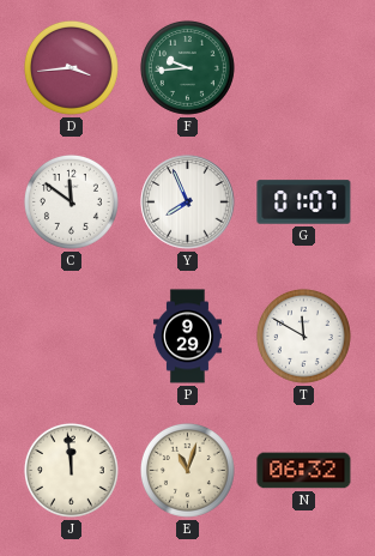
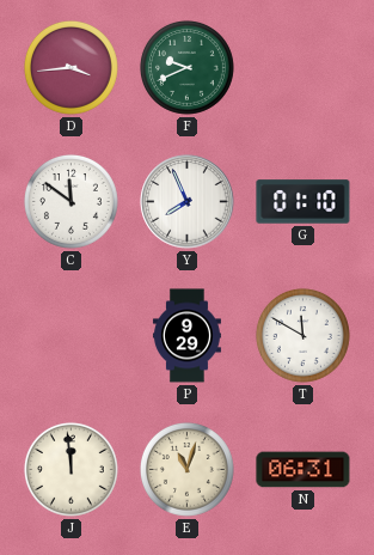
F: 9:44 -> 9:41
G: 01:07 -> 01:10
N: 06:32 -> 06:31
